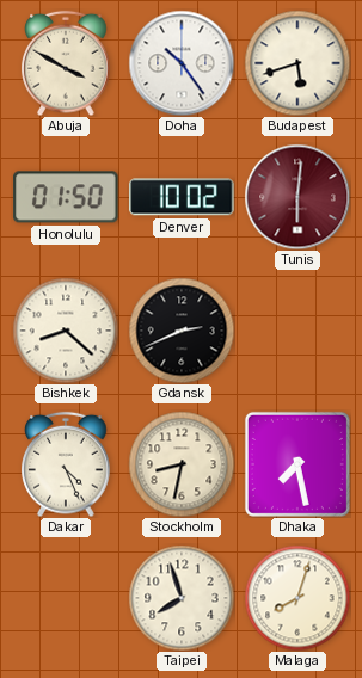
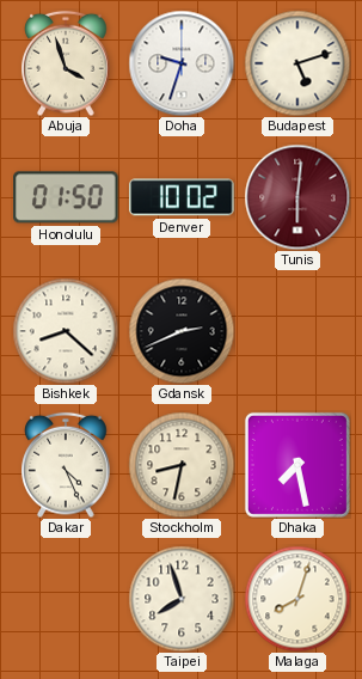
Abuja: 3:50 -> 3:57
Doha: 10:24 -> 9:33
Budapest: 5:42 -> 5:12
